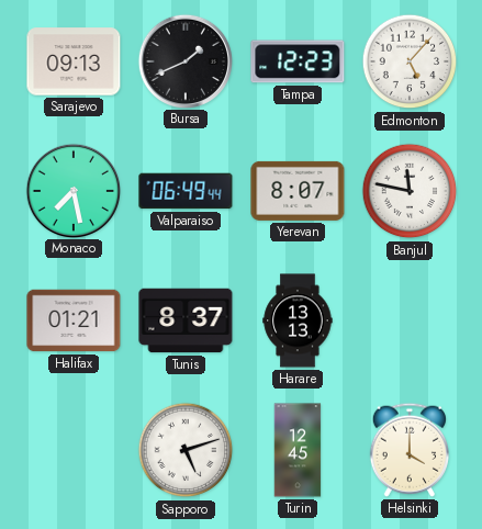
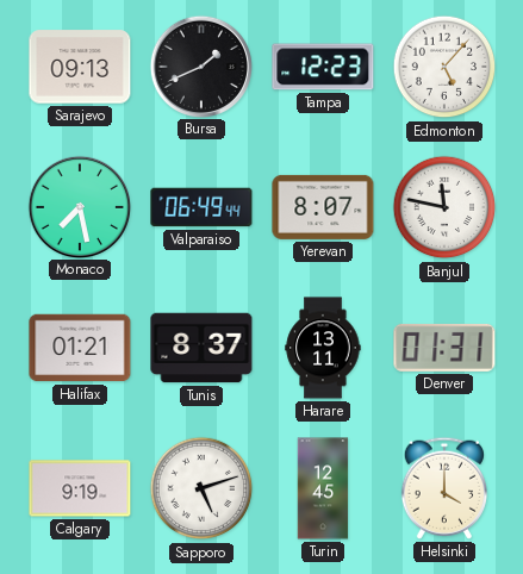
Harare: 13:13 -> 13:11
Denver: none -> 01:31
Calgary: none -> 9:19
